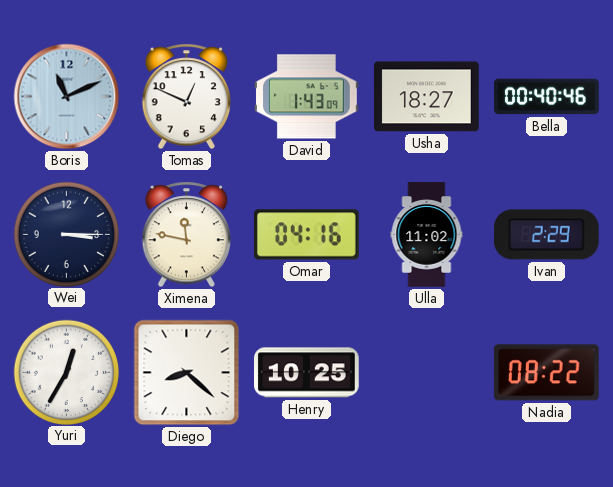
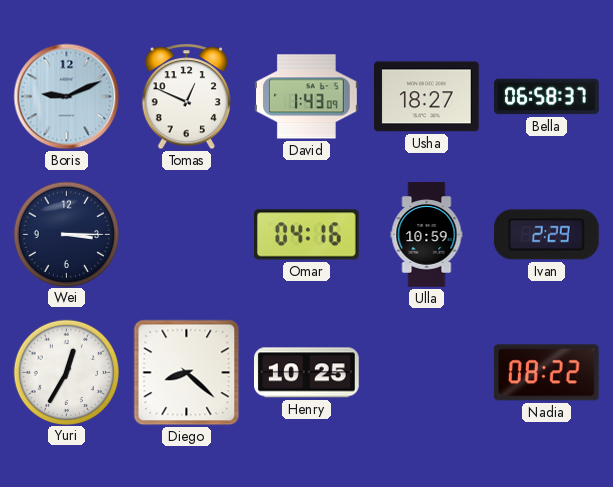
Boris: 11:11 -> 9:11
Bella: 00:40 -> 06:58
Ximena: 11:47 -> none
Ulla: 11:02 -> 10:59
